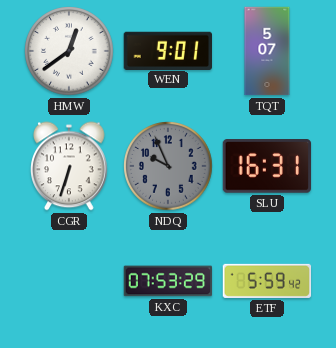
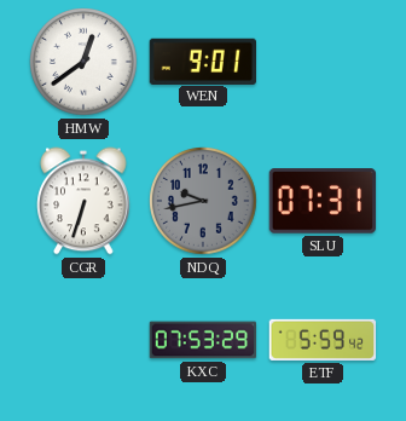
TQT: 5:07 -> none
NDQ: 9:56 -> 9:43
SLU: 16:31 -> 07:31
